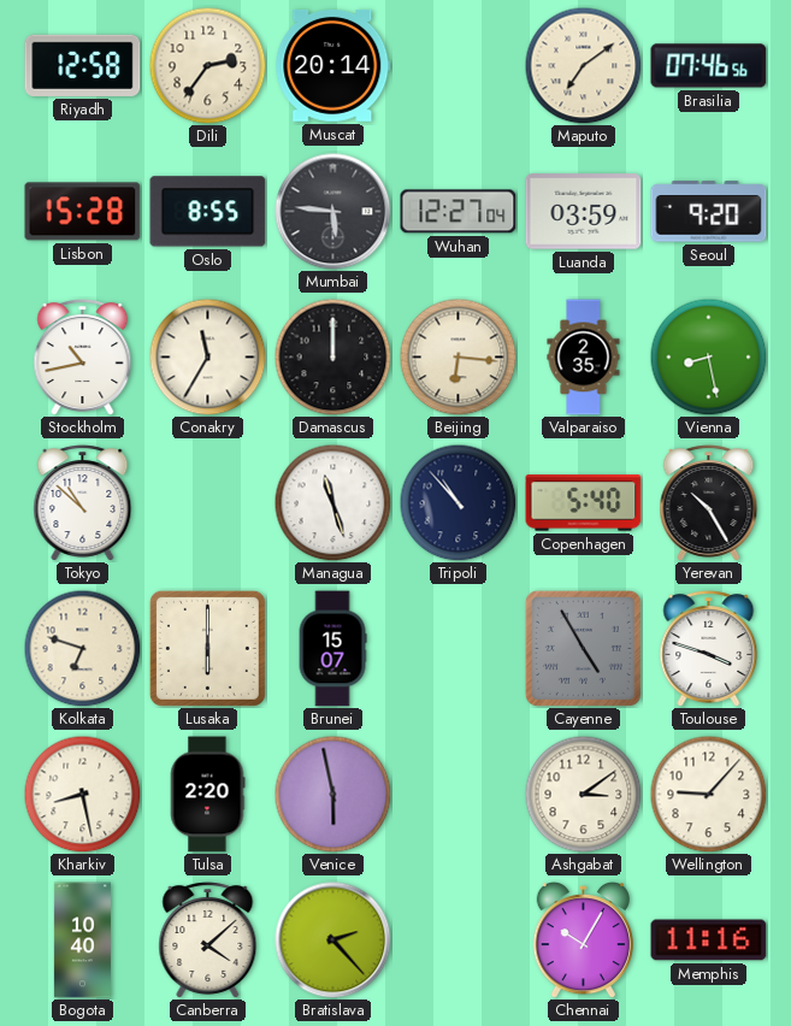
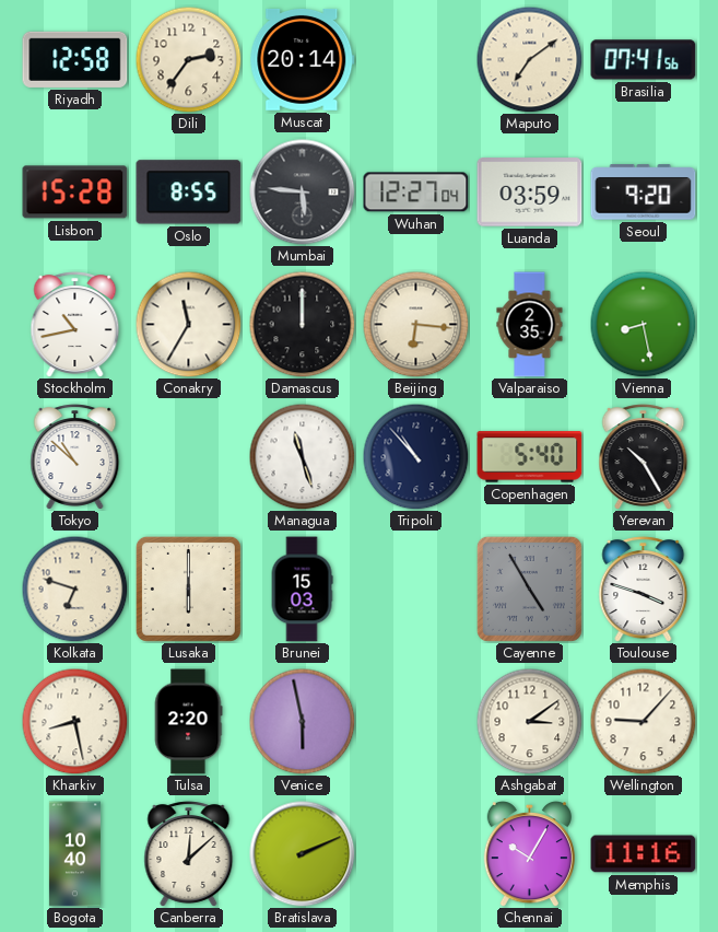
Brasilia: 07:46 -> 07:41
Brunei: 15:07 -> 15:03
Canberra: 4:08 -> 12:08
Bratislava: 2:23 -> 2:11
